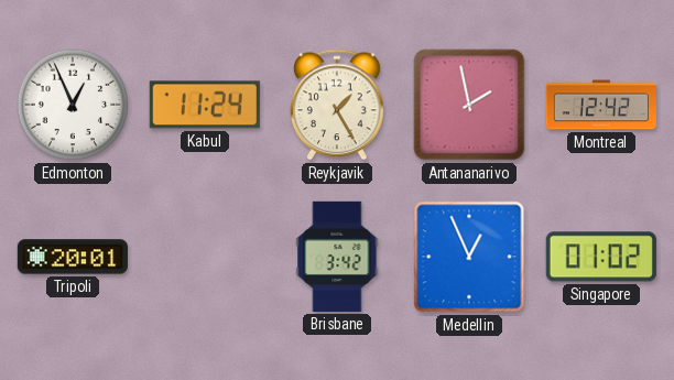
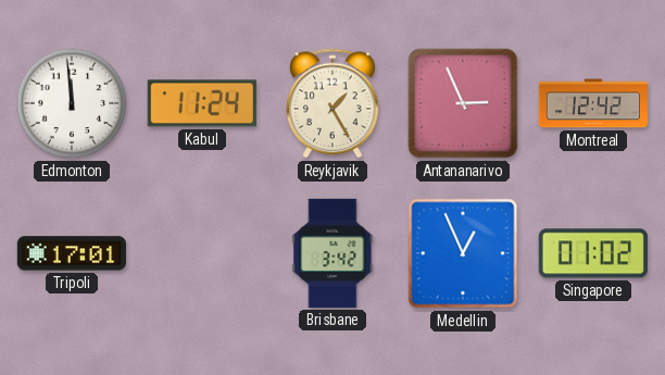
Edmonton: 12:56 -> 11:59
Antananarivo: 1:58 -> 2:56
Tripoli: 20:01 -> 17:01
